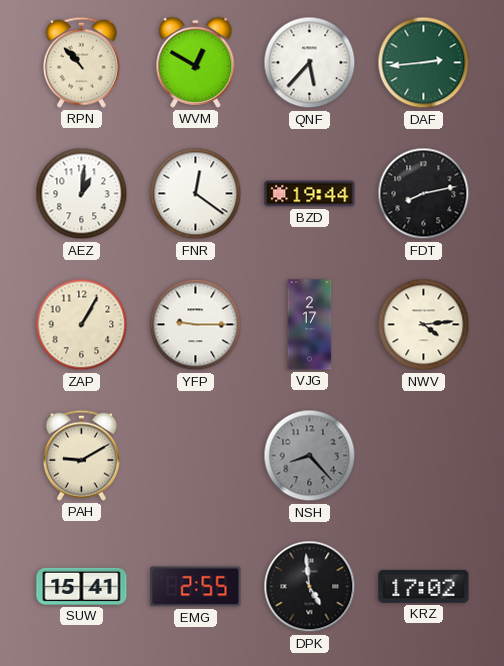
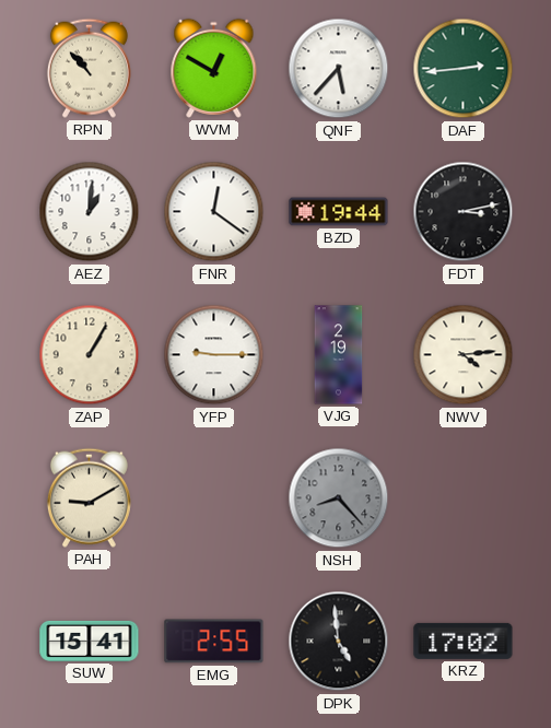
FDT: 8:13 -> 3:13
VJG: 2:17 -> 2:19
